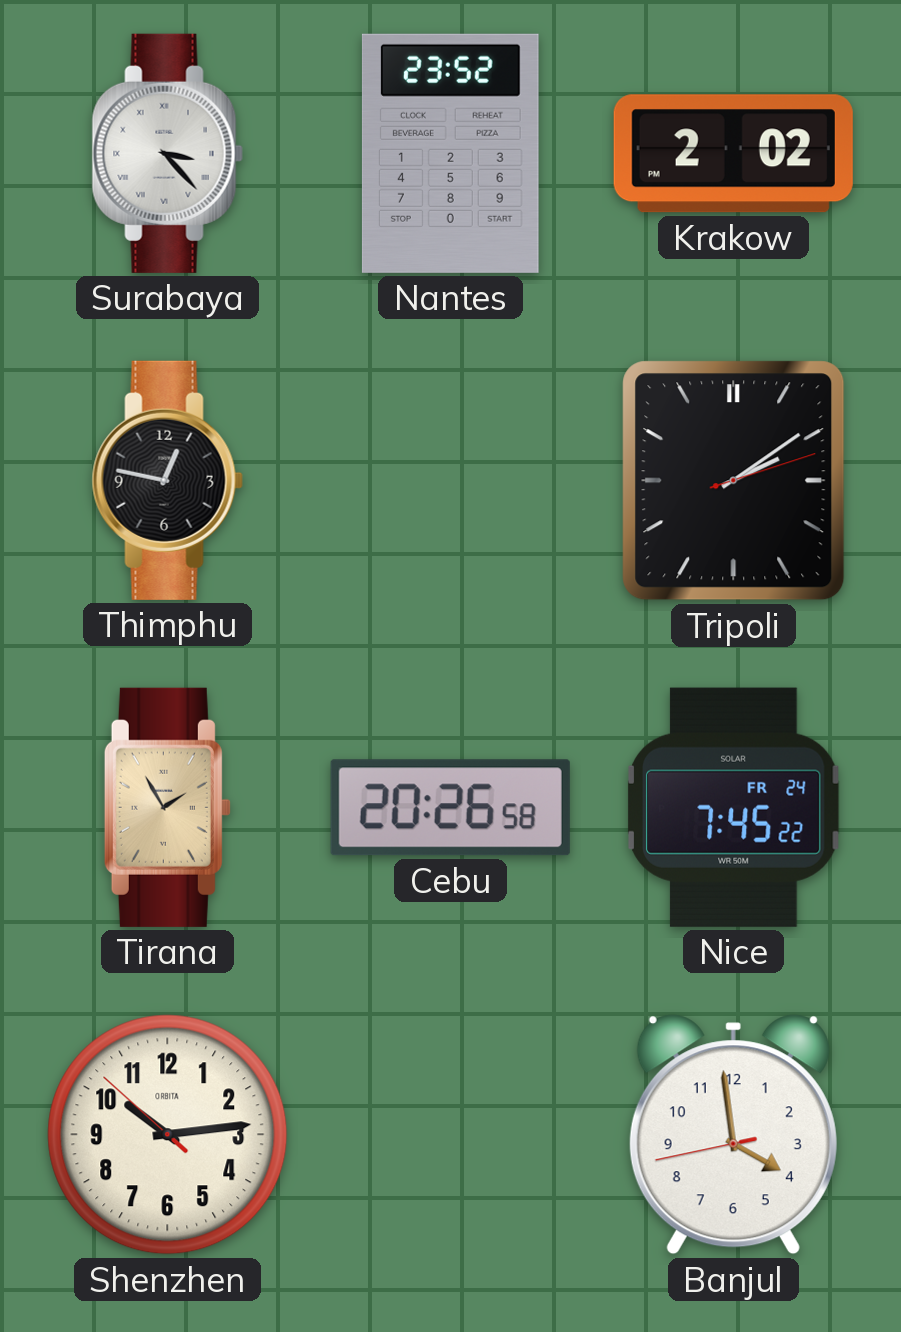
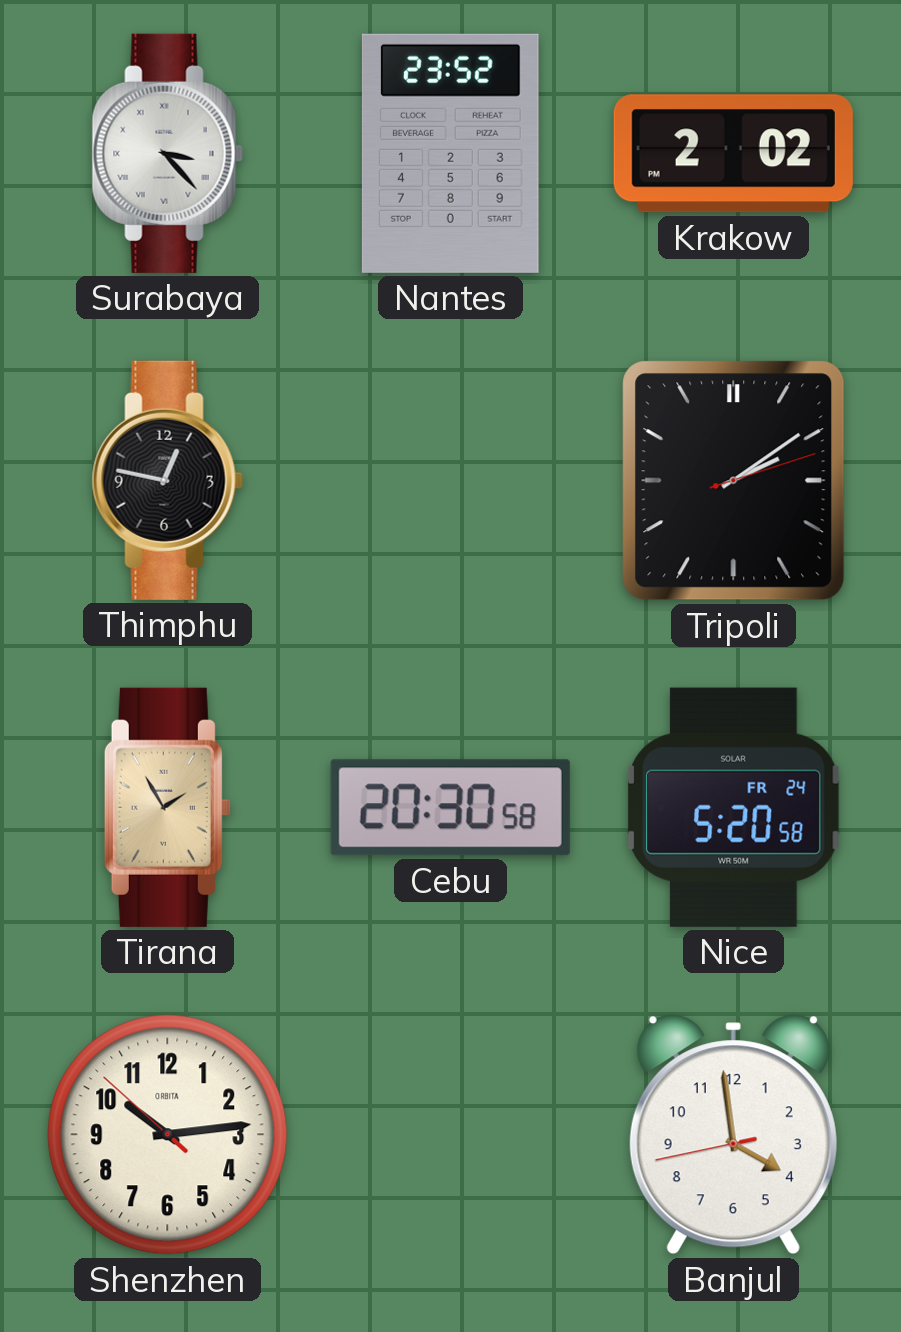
Cebu: 20:26 -> 20:30
Nice: 7:45 -> 5:20
